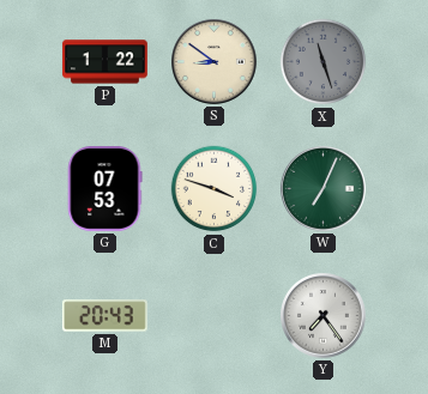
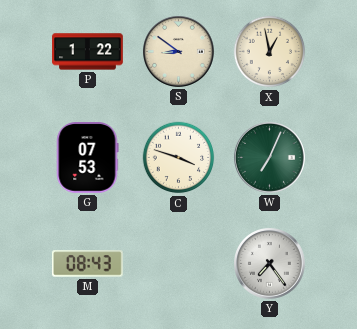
X: 11:27 -> 12:58
X dial: grey -> cream
M: 20:43 -> 08:43
